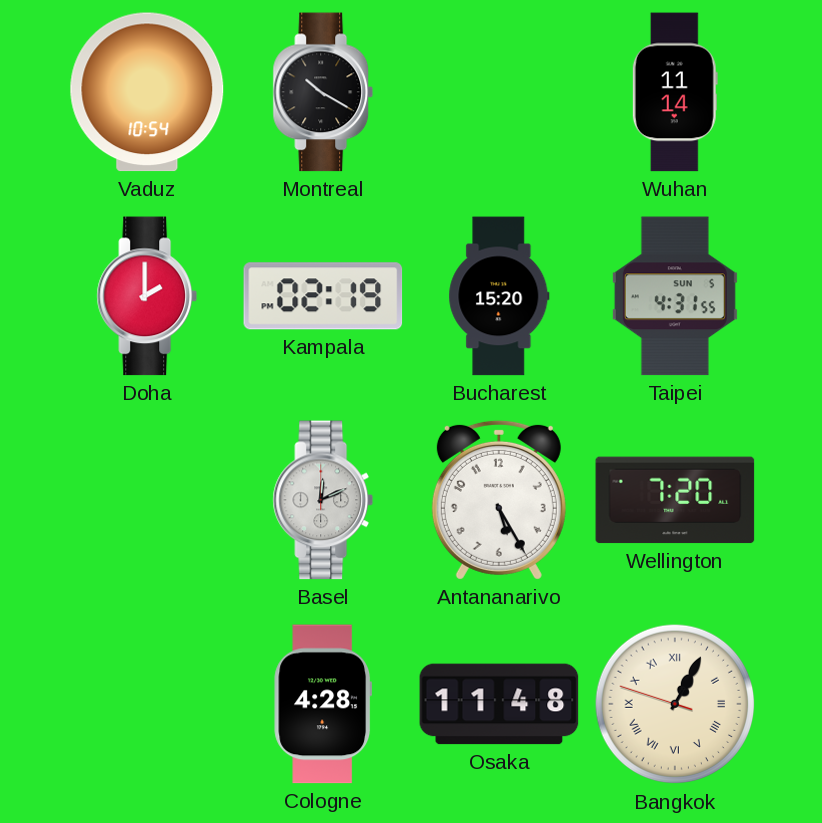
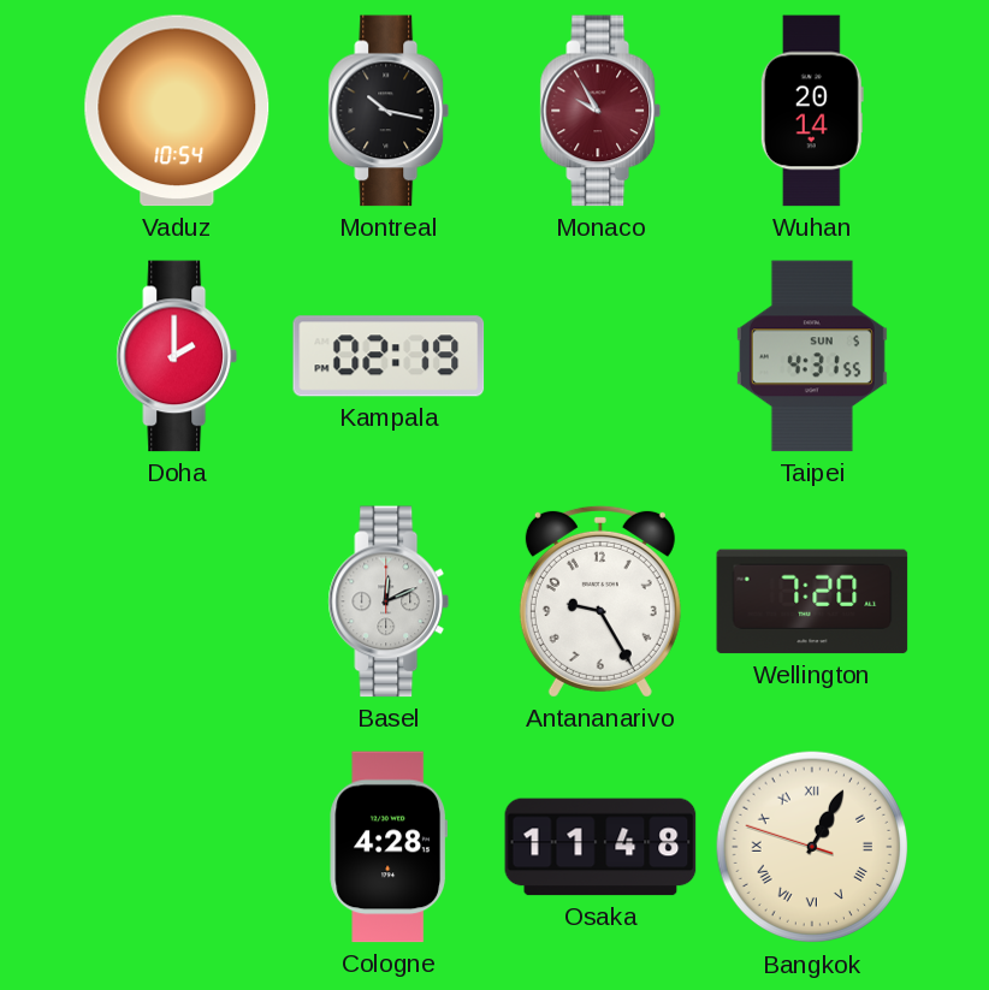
Montreal: 10:20 -> 10:17
Monaco: none -> 9:55
Wuhan: 11:14 -> 20:14
Bucharest: 15:20 -> none
Antananarivo: 5:25 -> 9:25
